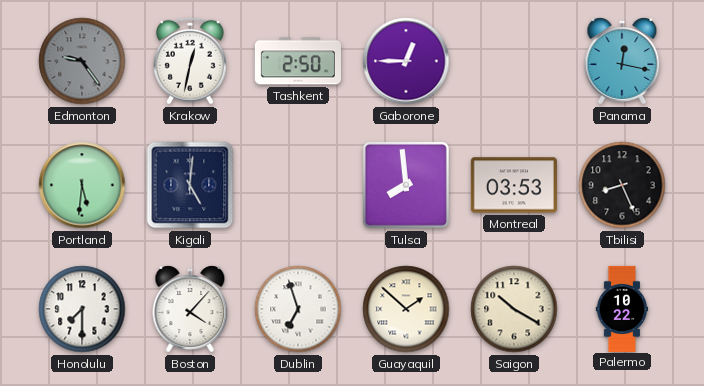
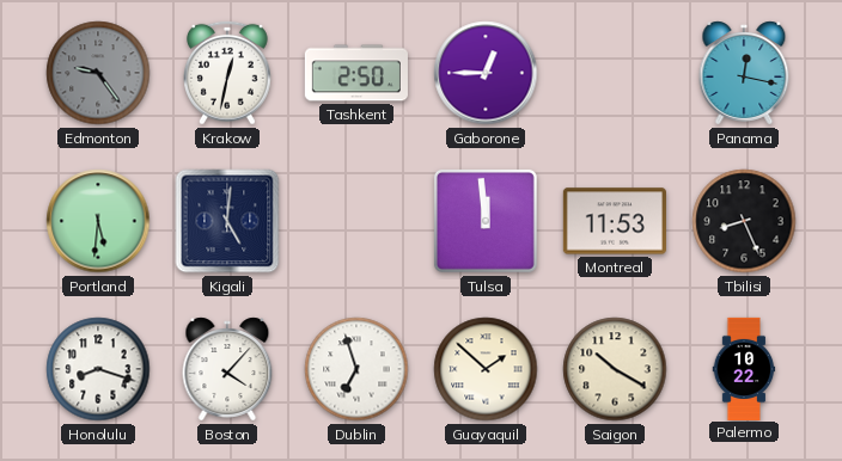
Tulsa: 7:59 -> 11:59
Montreal: 03:53 -> 11:53
Honolulu: 7:30 -> 8:18
